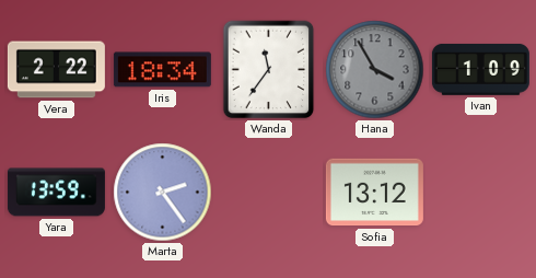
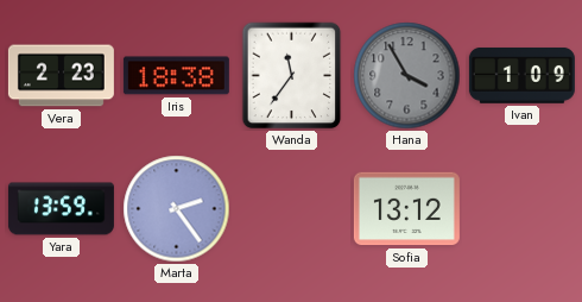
Vera: 2:22 -> 2:23
Iris: 18:34 -> 18:38
